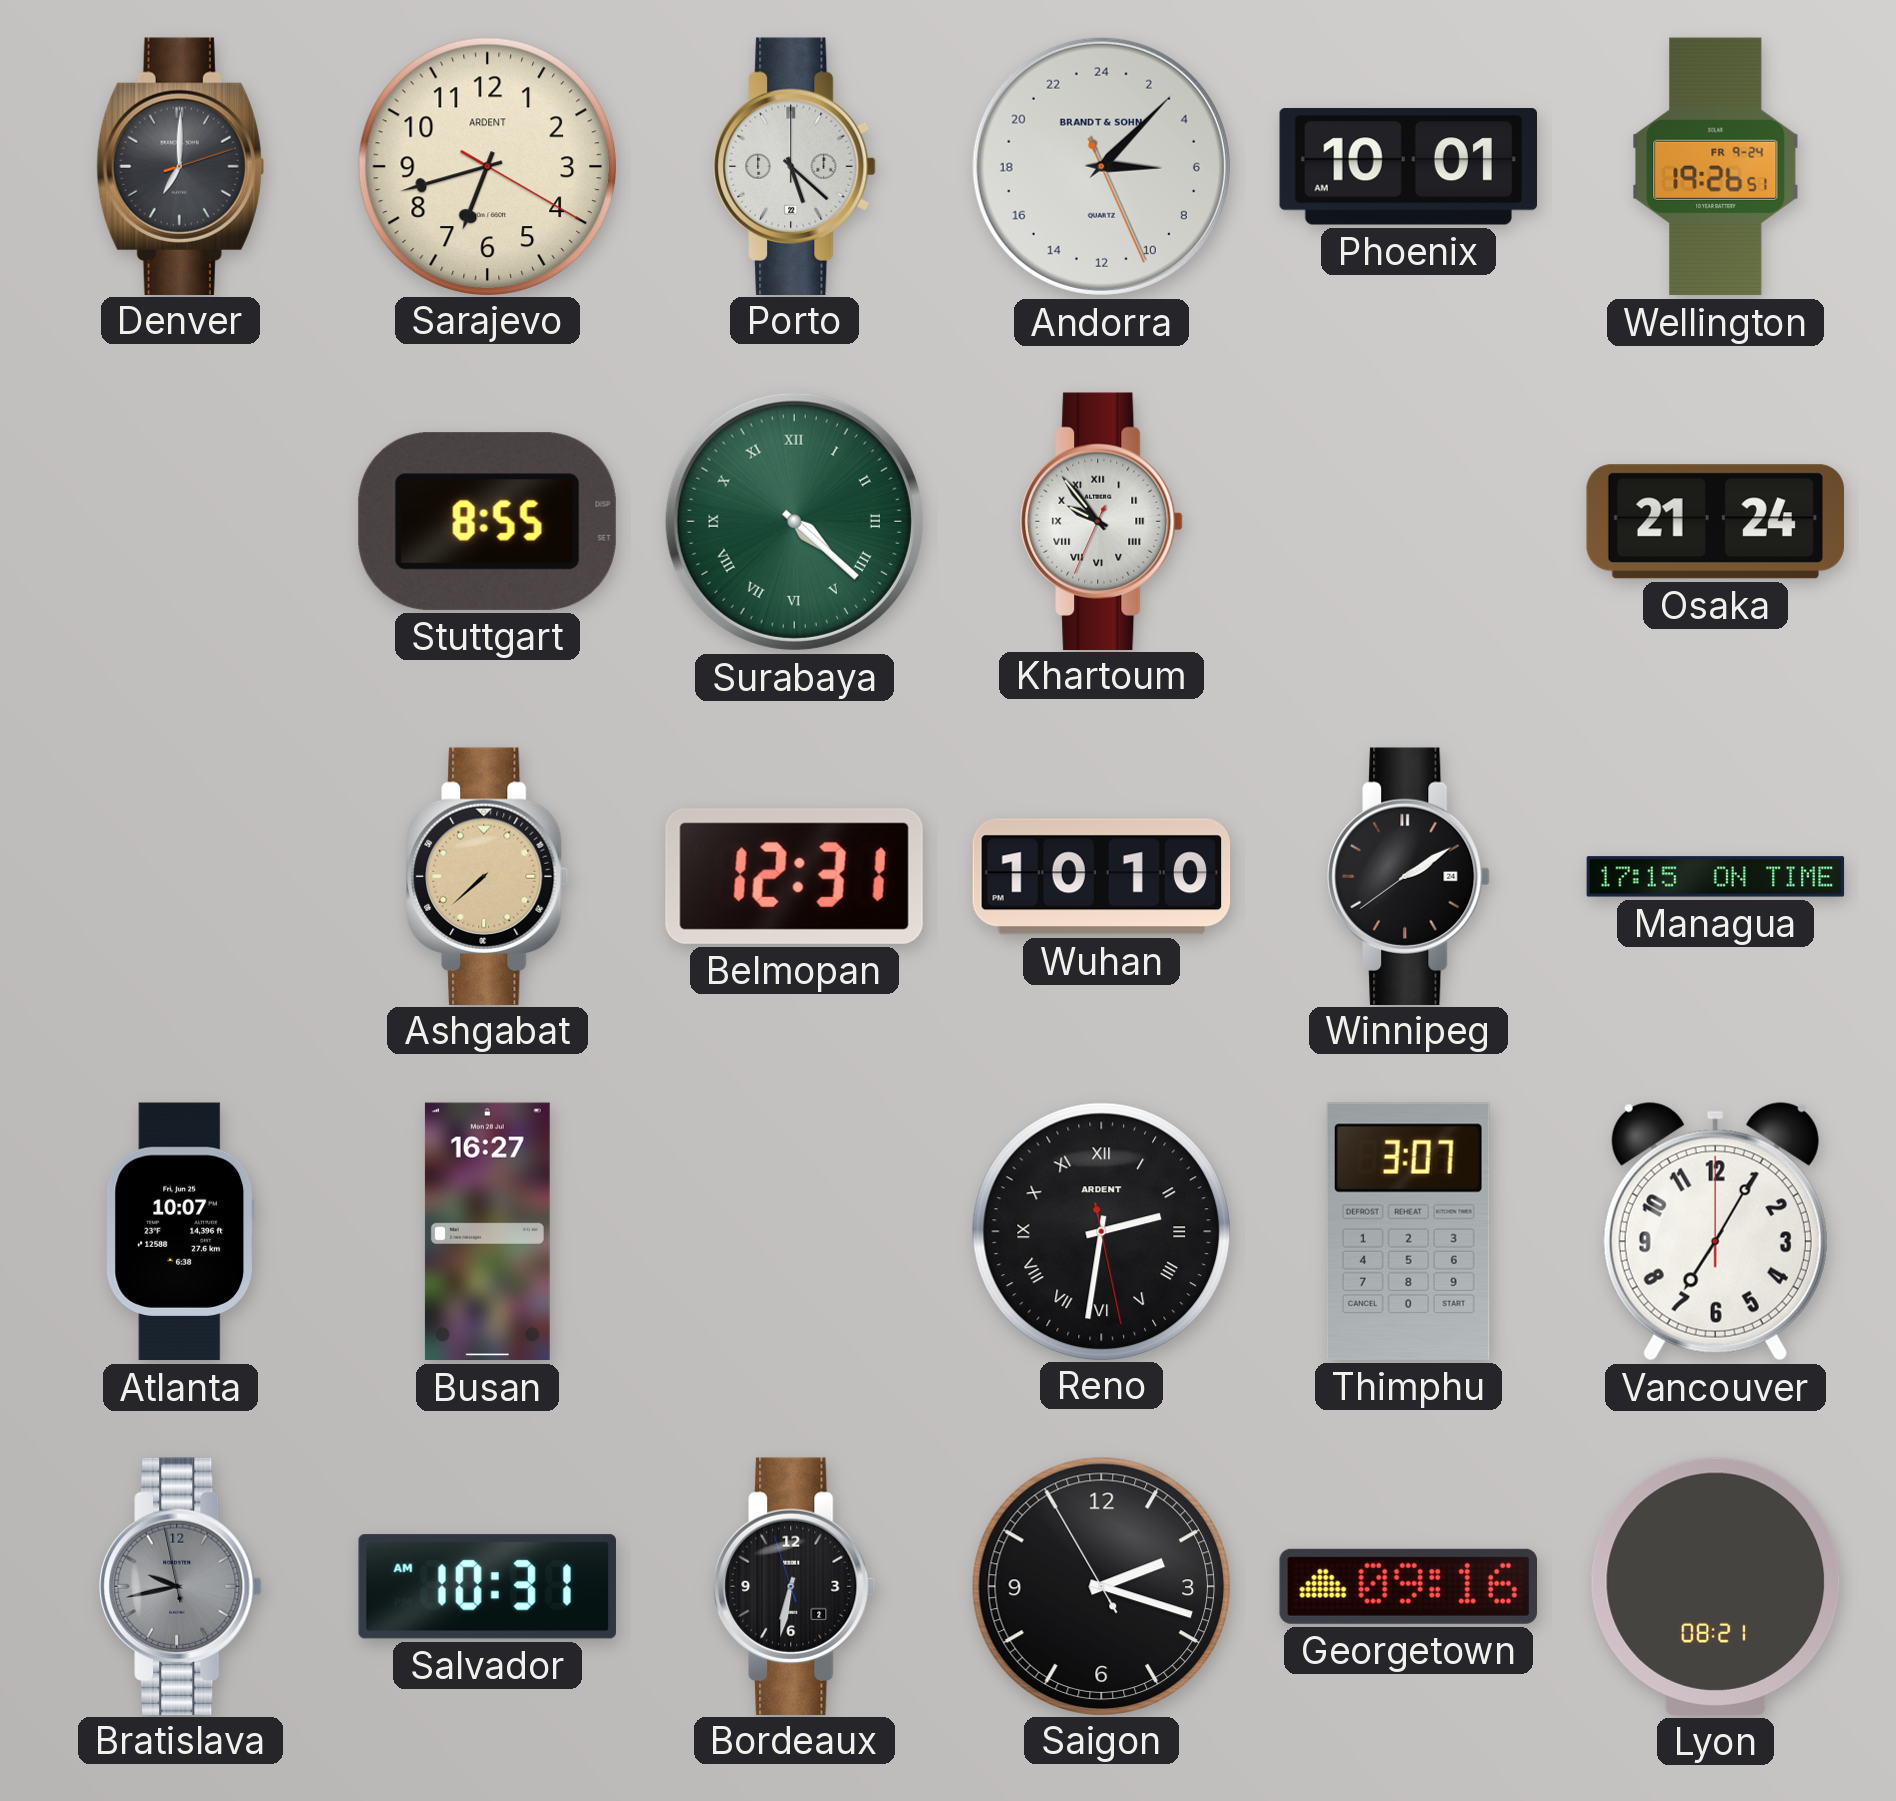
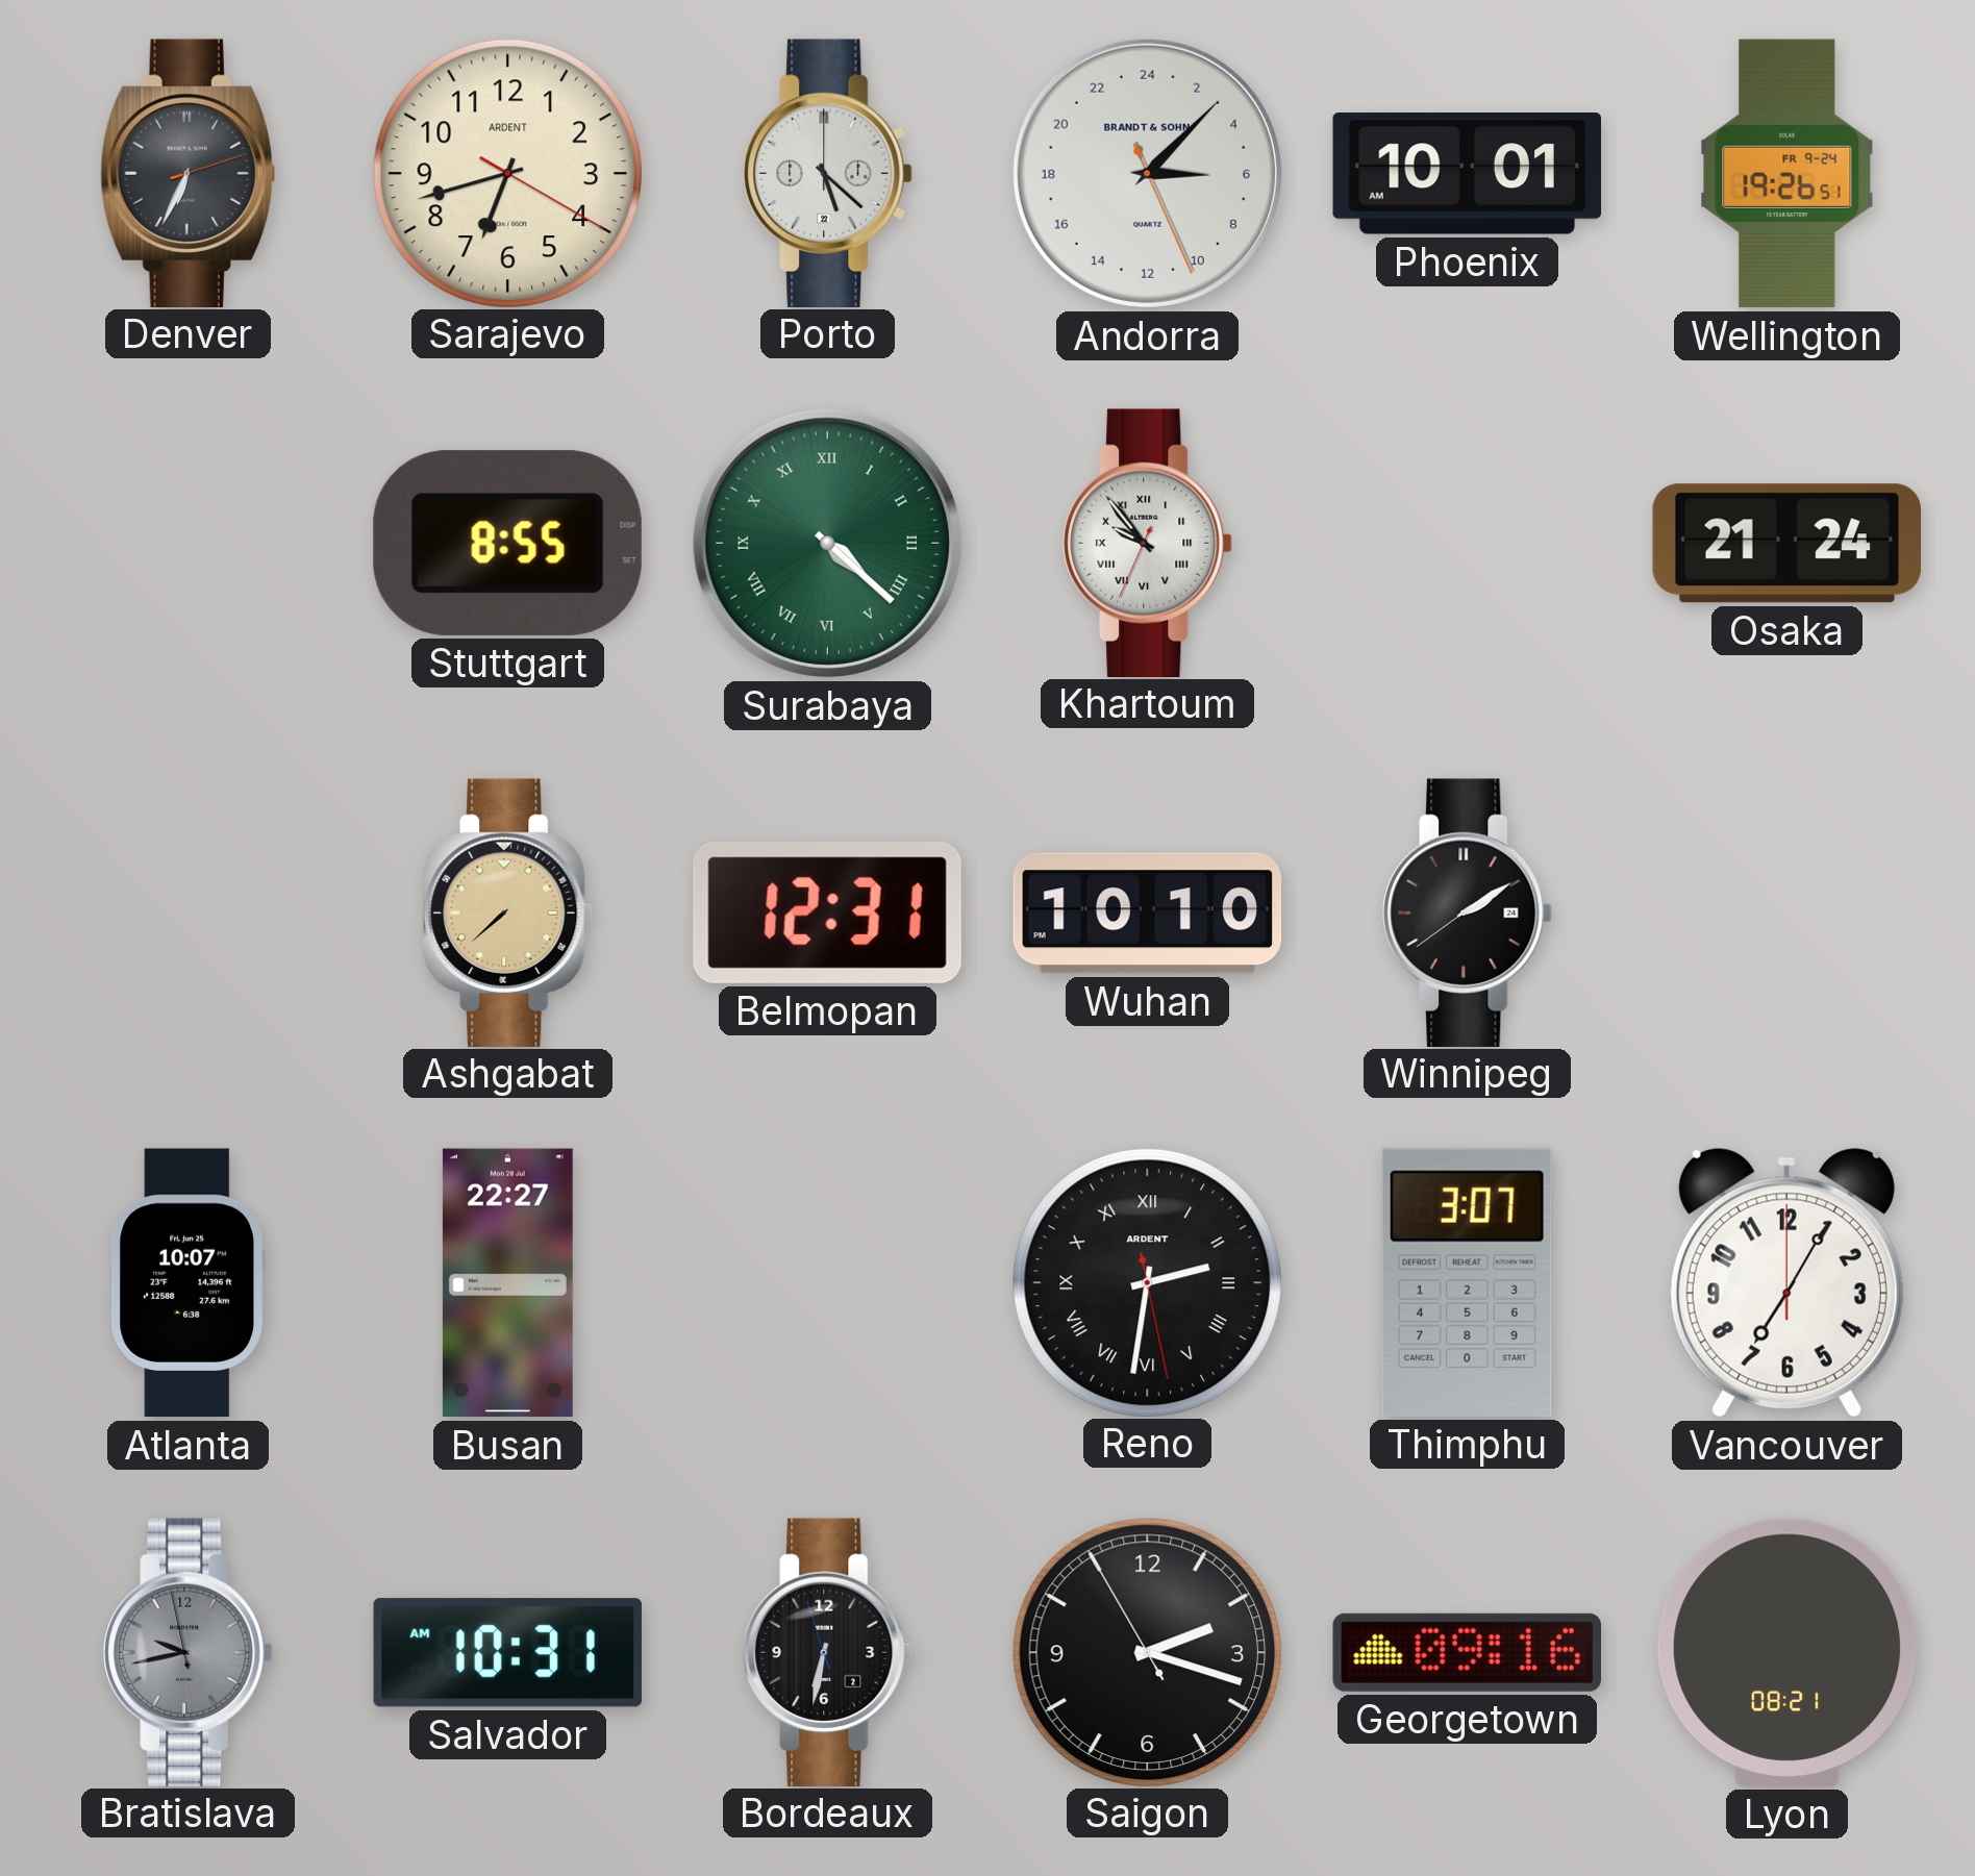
Denver: 7:00 -> 6:34
Managua: 17:15 -> none
Busan: 16:27 -> 22:27
